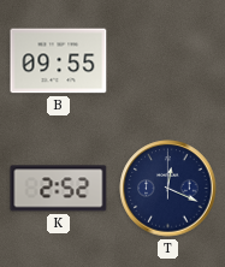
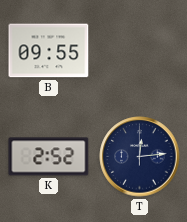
T: 12:19 -> 12:14
